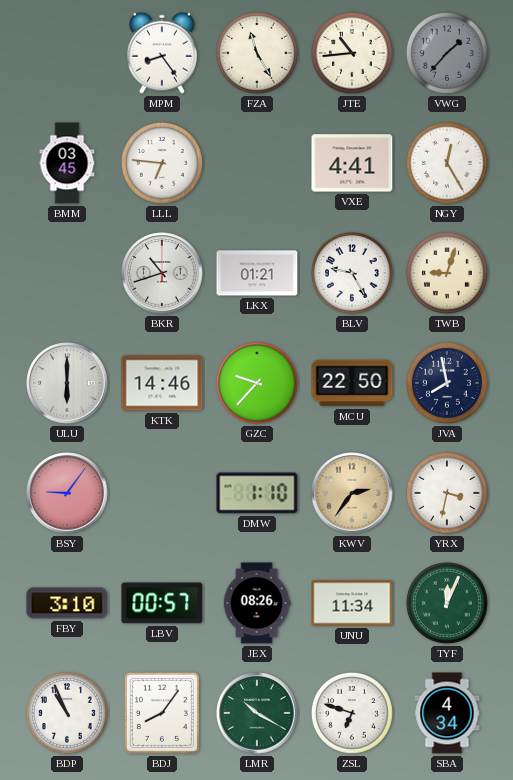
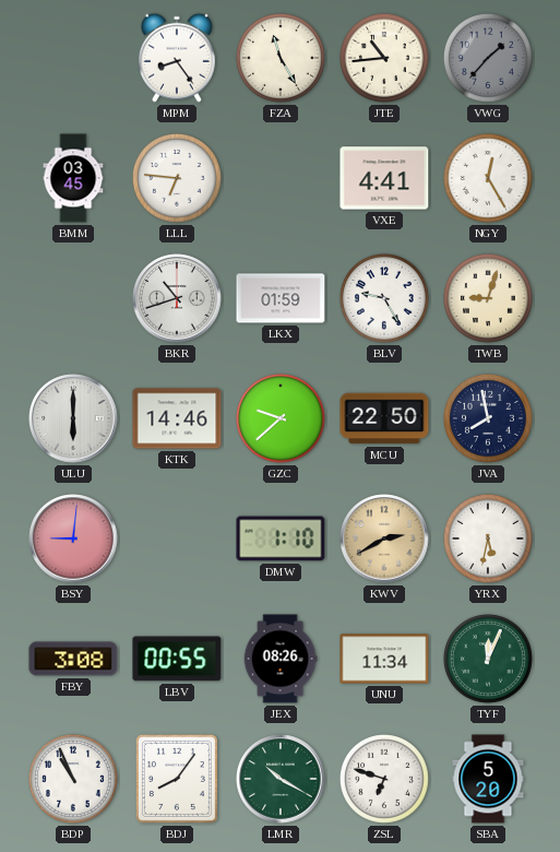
LKX: 01:21 -> 01:59
GZC: 9:37 -> 9:38
BSY: 9:06 -> 9:01
KWV: 2:36 -> 2:40
YRX: 3:32 -> 5:32
FBY: 3:10 -> 3:08
LBV: 00:57 -> 00:55
SBA: 4:34 -> 5:20
